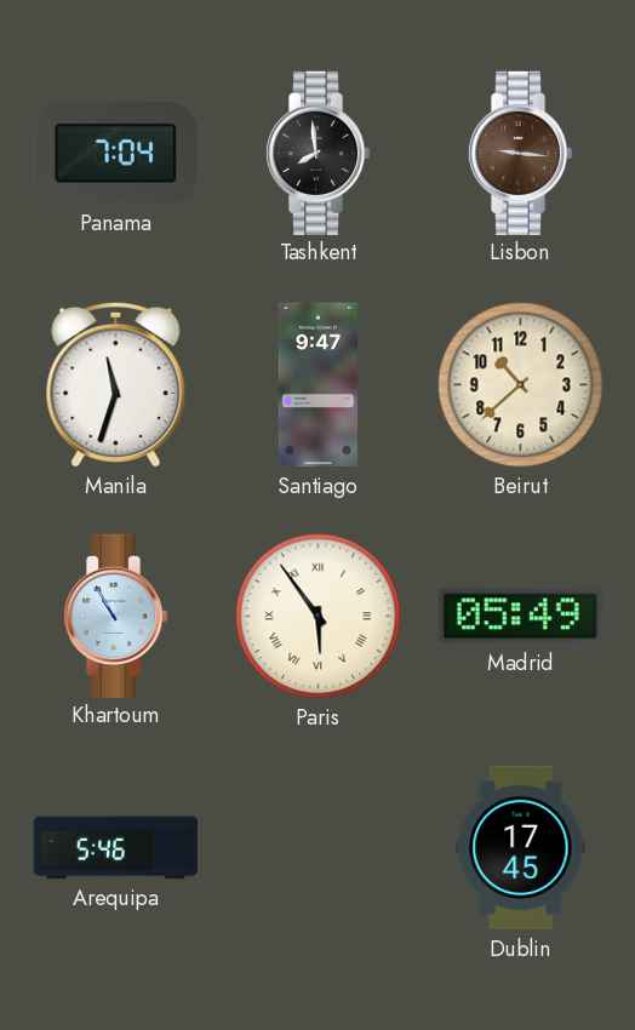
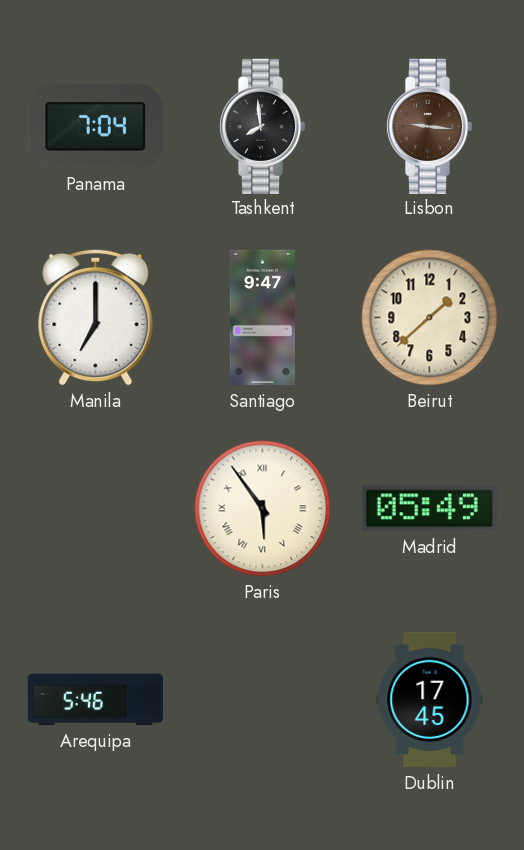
Manila: 11:33 -> 7:00
Beirut: 10:38 -> 1:38
Khartoum: 10:55 -> none
